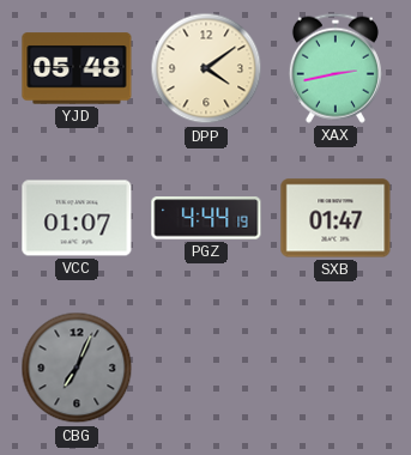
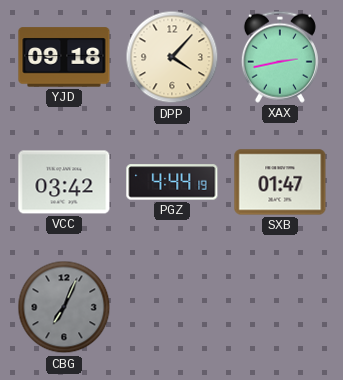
YJD: 05:48 -> 09:18
DPP: 4:09 -> 4:07
VCC: 01:07 -> 03:42
